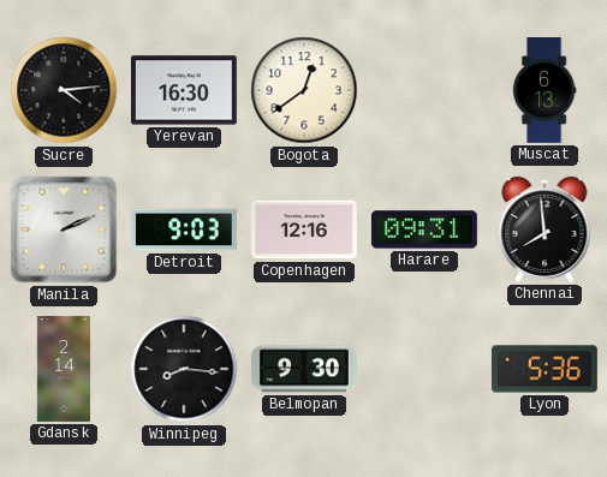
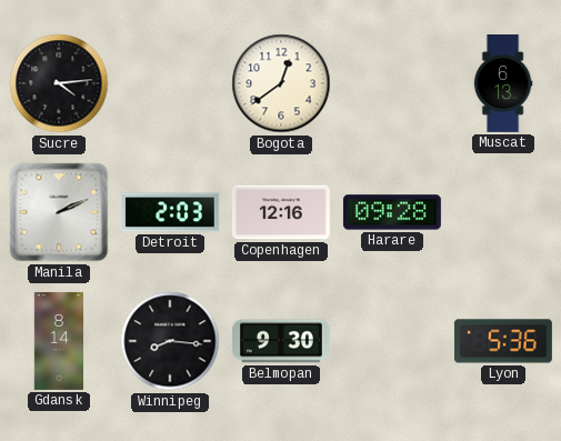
Yerevan: 16:30 -> none
Detroit: 9:03 -> 2:03
Harare: 09:31 -> 09:28
Chennai: 7:59 -> none
Gdansk: 2:14 -> 8:14
